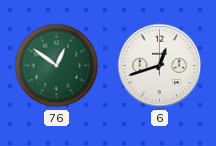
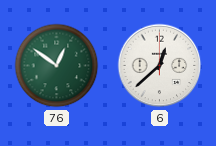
6: 12:42 -> 12:38
